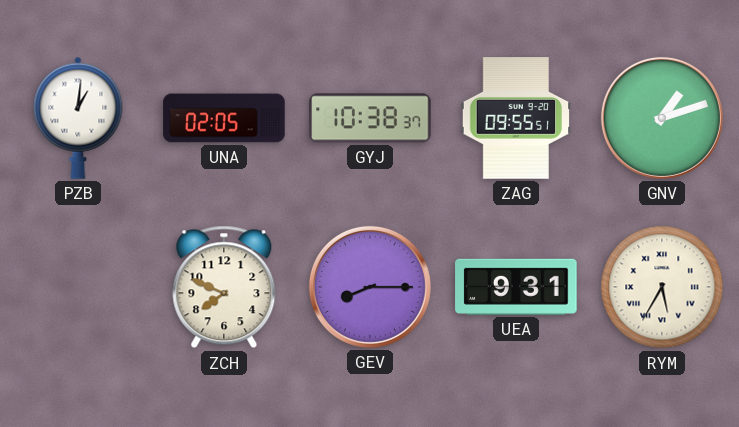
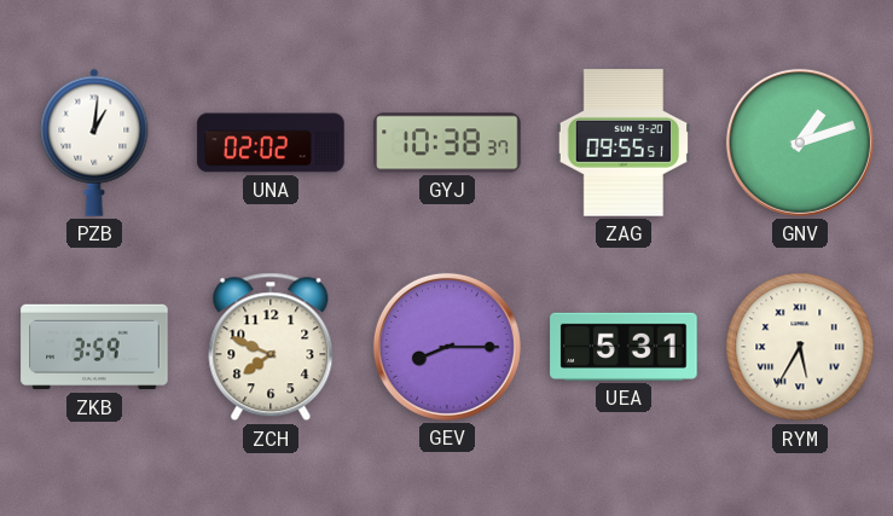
UNA: 02:05 -> 02:02
ZKB: none -> 3:59
UEA: 9:31 -> 5:31
